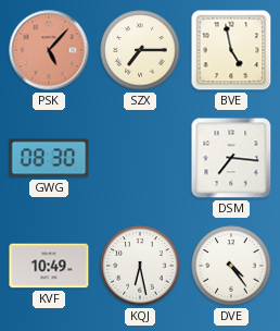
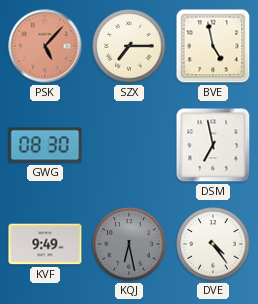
DSM: 7:16 -> 6:58
KVF: 10:49 -> 9:49
KQJ dial: white -> grey
